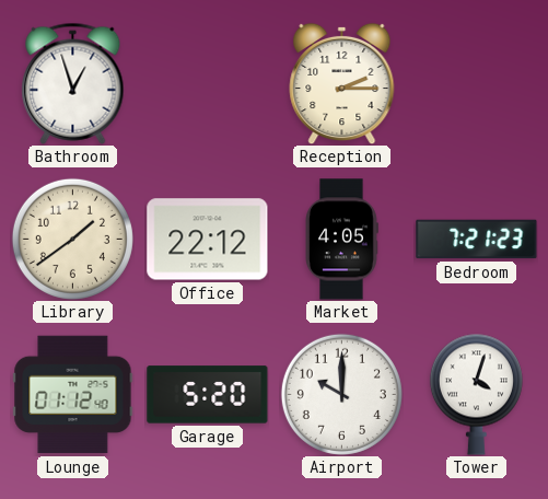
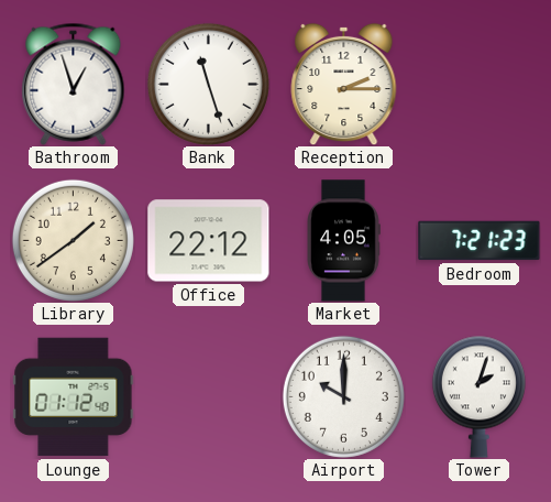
Bank: none -> 11:27
Garage: 5:20 -> none
Tower: 4:03 -> 2:03
